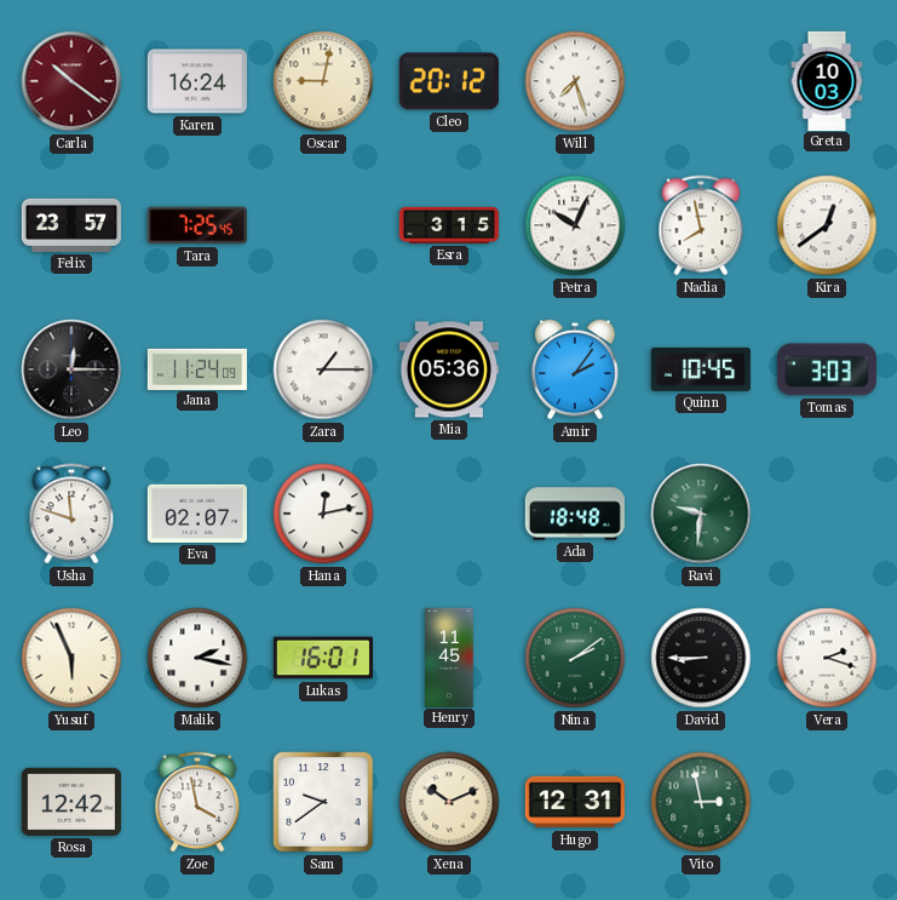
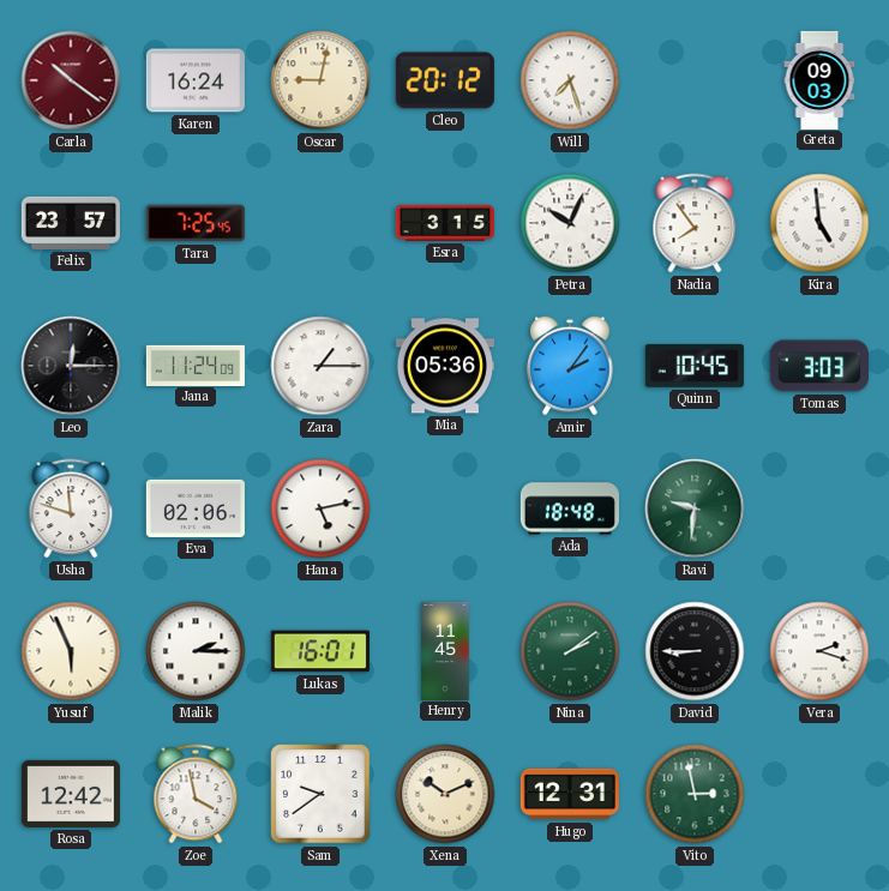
Greta: 10:03 -> 09:03
Nadia: 7:58 -> 7:54
Kira: 12:39 -> 4:59
Eva: 02:07 -> 02:06
Hana: 12:13 -> 5:13
Malik: 2:17 -> 2:15
